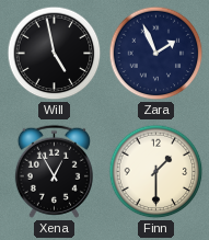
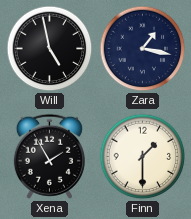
Zara: 1:56 -> 1:17
Xena: 12:55 -> 1:55
